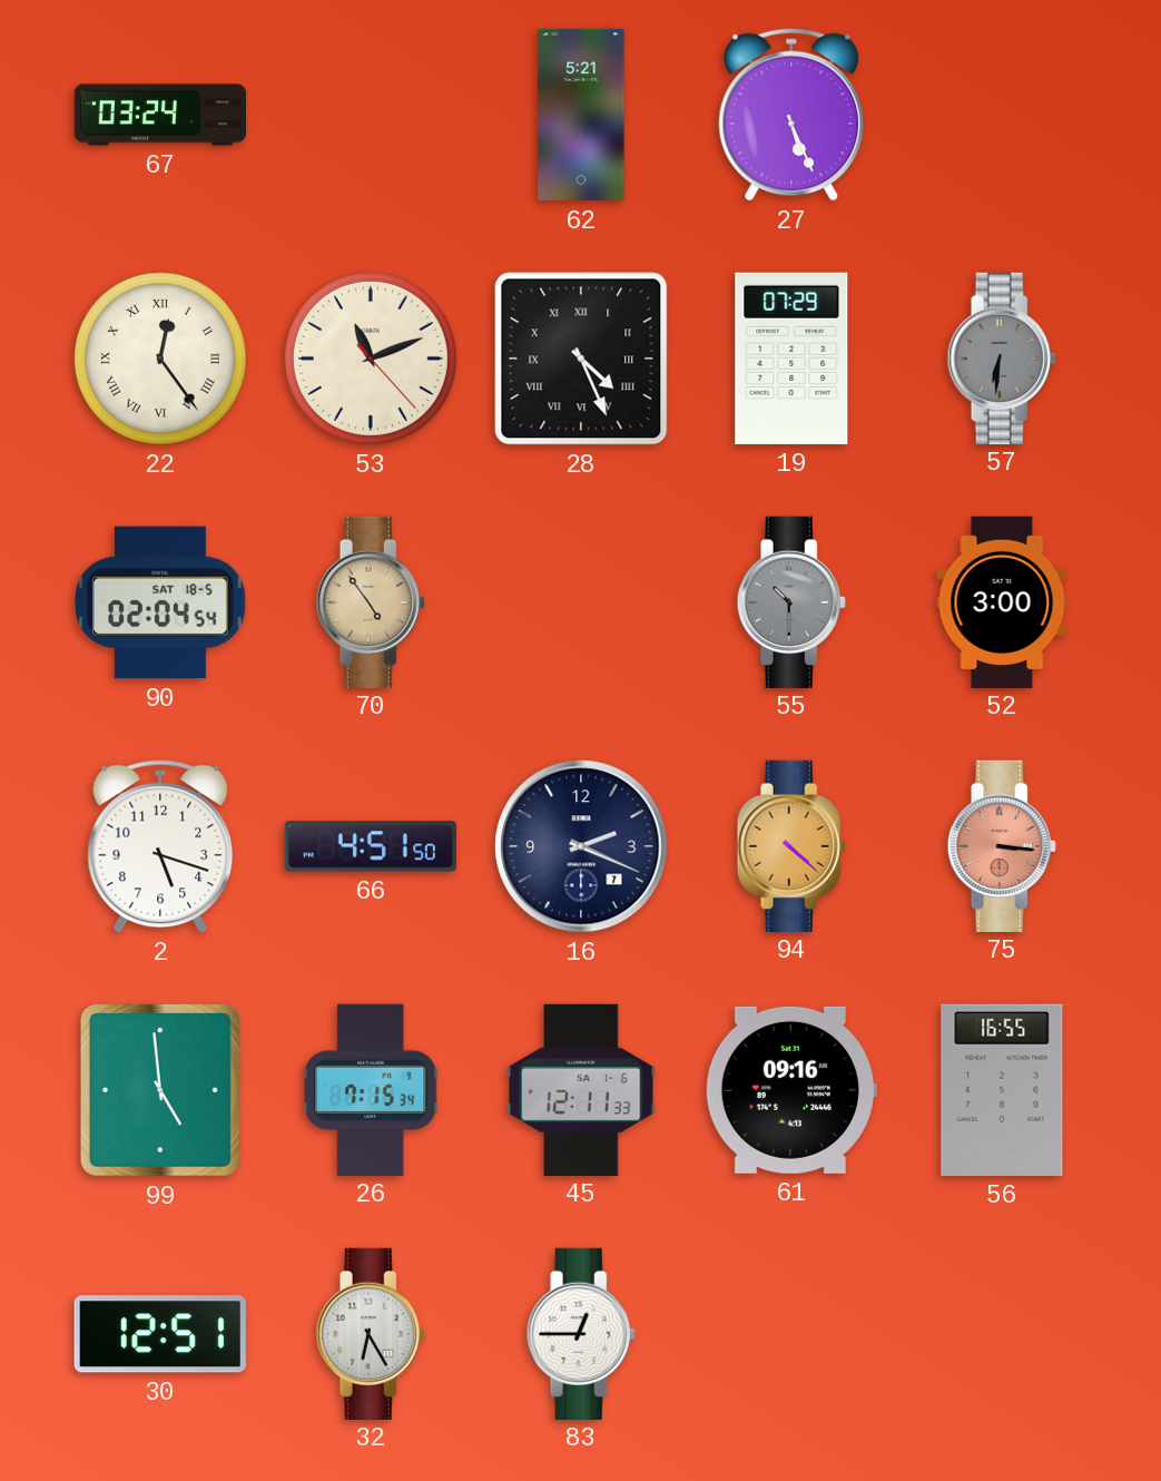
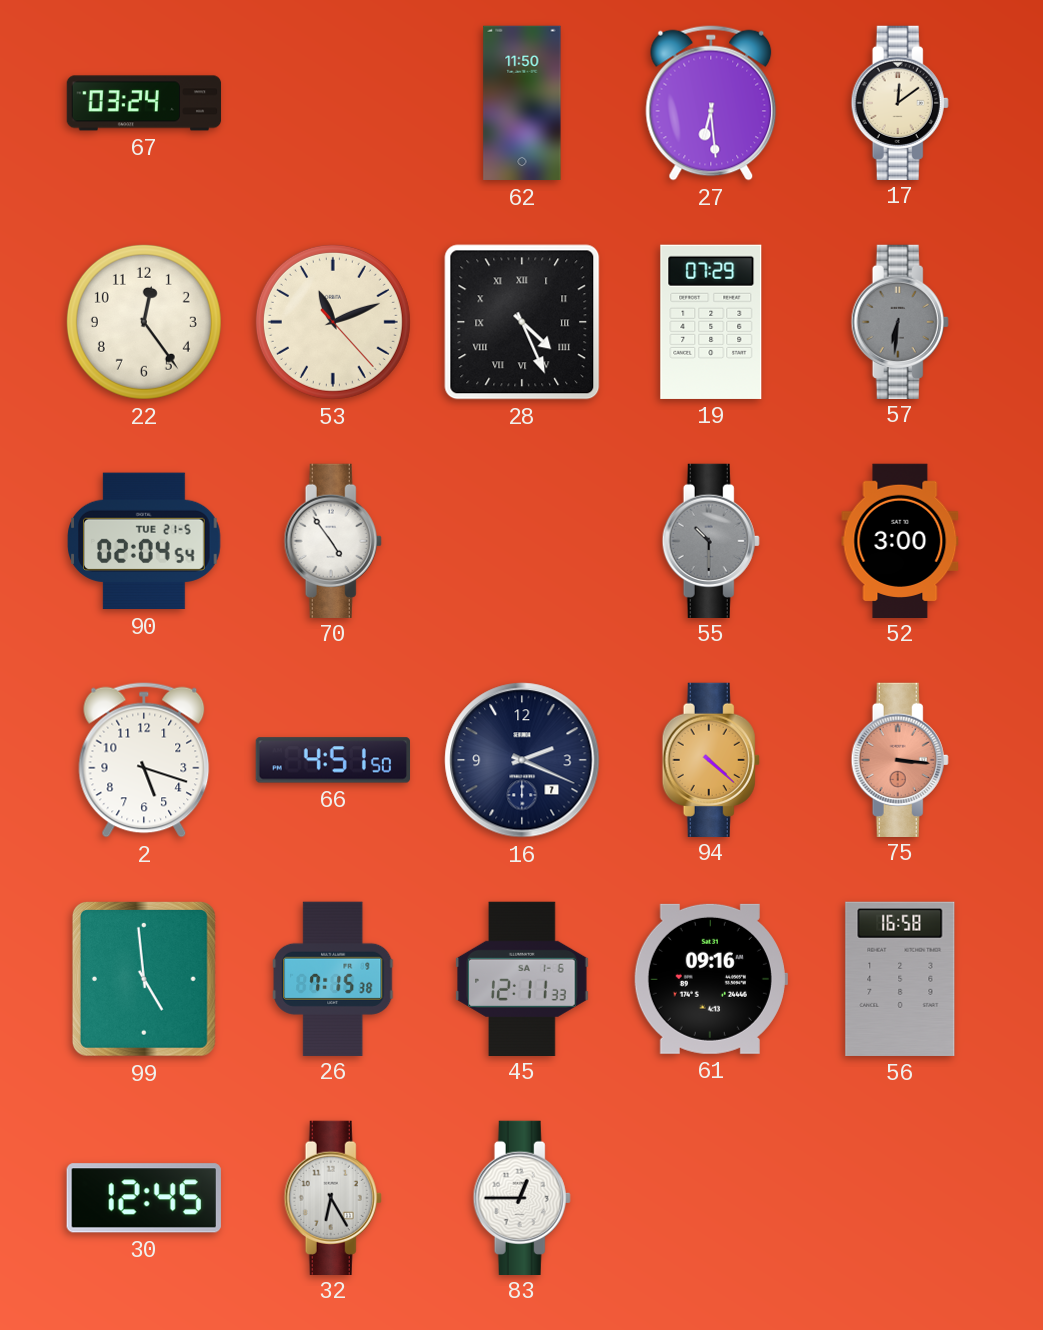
62: 5:21 -> 11:50
27: 5:26 -> 6:29
17: none -> 12:09
22 numerals: Roman -> Arabic
90 date: SAT 18-5 -> TUE 21-5
70 dial: champagne -> white
26: 7:15:34 -> 7:15:38
56: 16:55 -> 16:58
30: 12:51 -> 12:45
